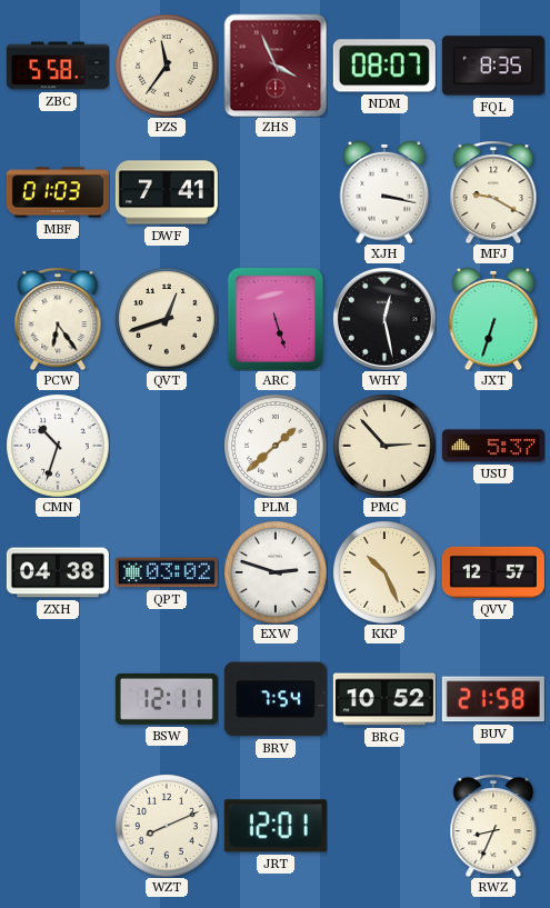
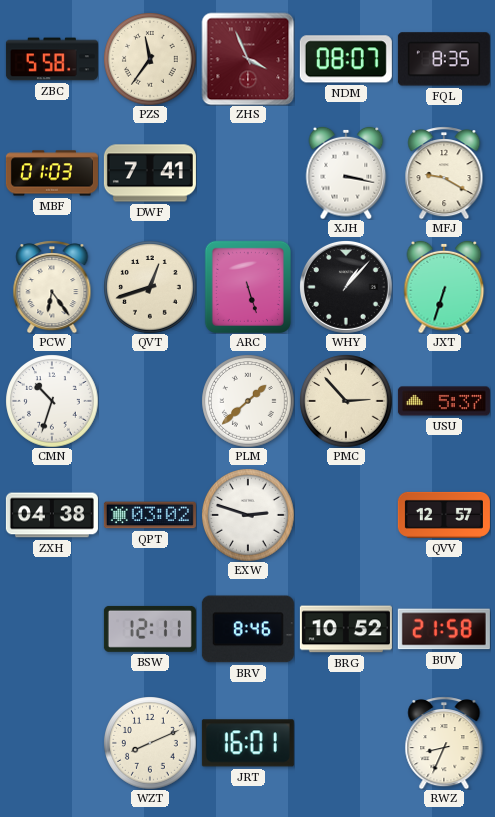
WHY: 12:28 -> 1:07
KKP: 10:26 -> none
BRV: 7:54 -> 8:46
JRT: 12:01 -> 16:01
